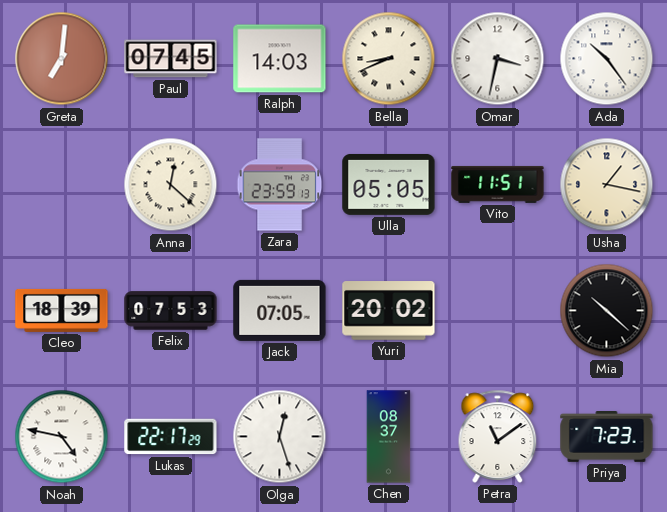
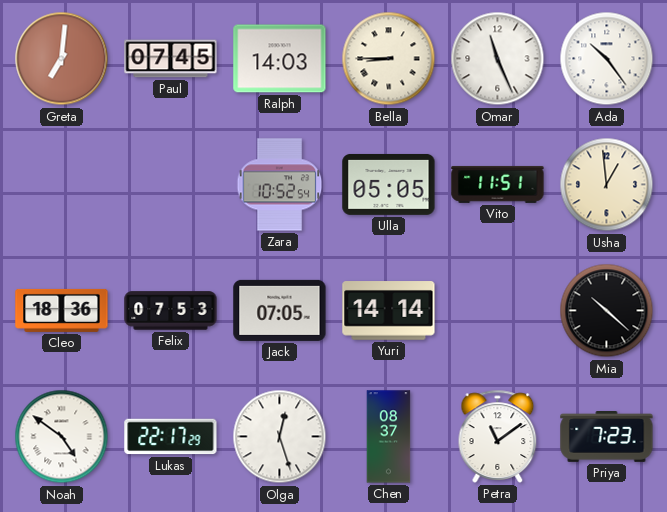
Bella: 8:41 -> 8:45
Omar: 3:32 -> 11:26
Anna: 12:22 -> none
Zara: 23:59 -> 10:52
Usha: 1:17 -> 12:59
Cleo: 18:39 -> 18:36
Yuri: 20:02 -> 14:14
Noah: 4:47 -> 4:51
